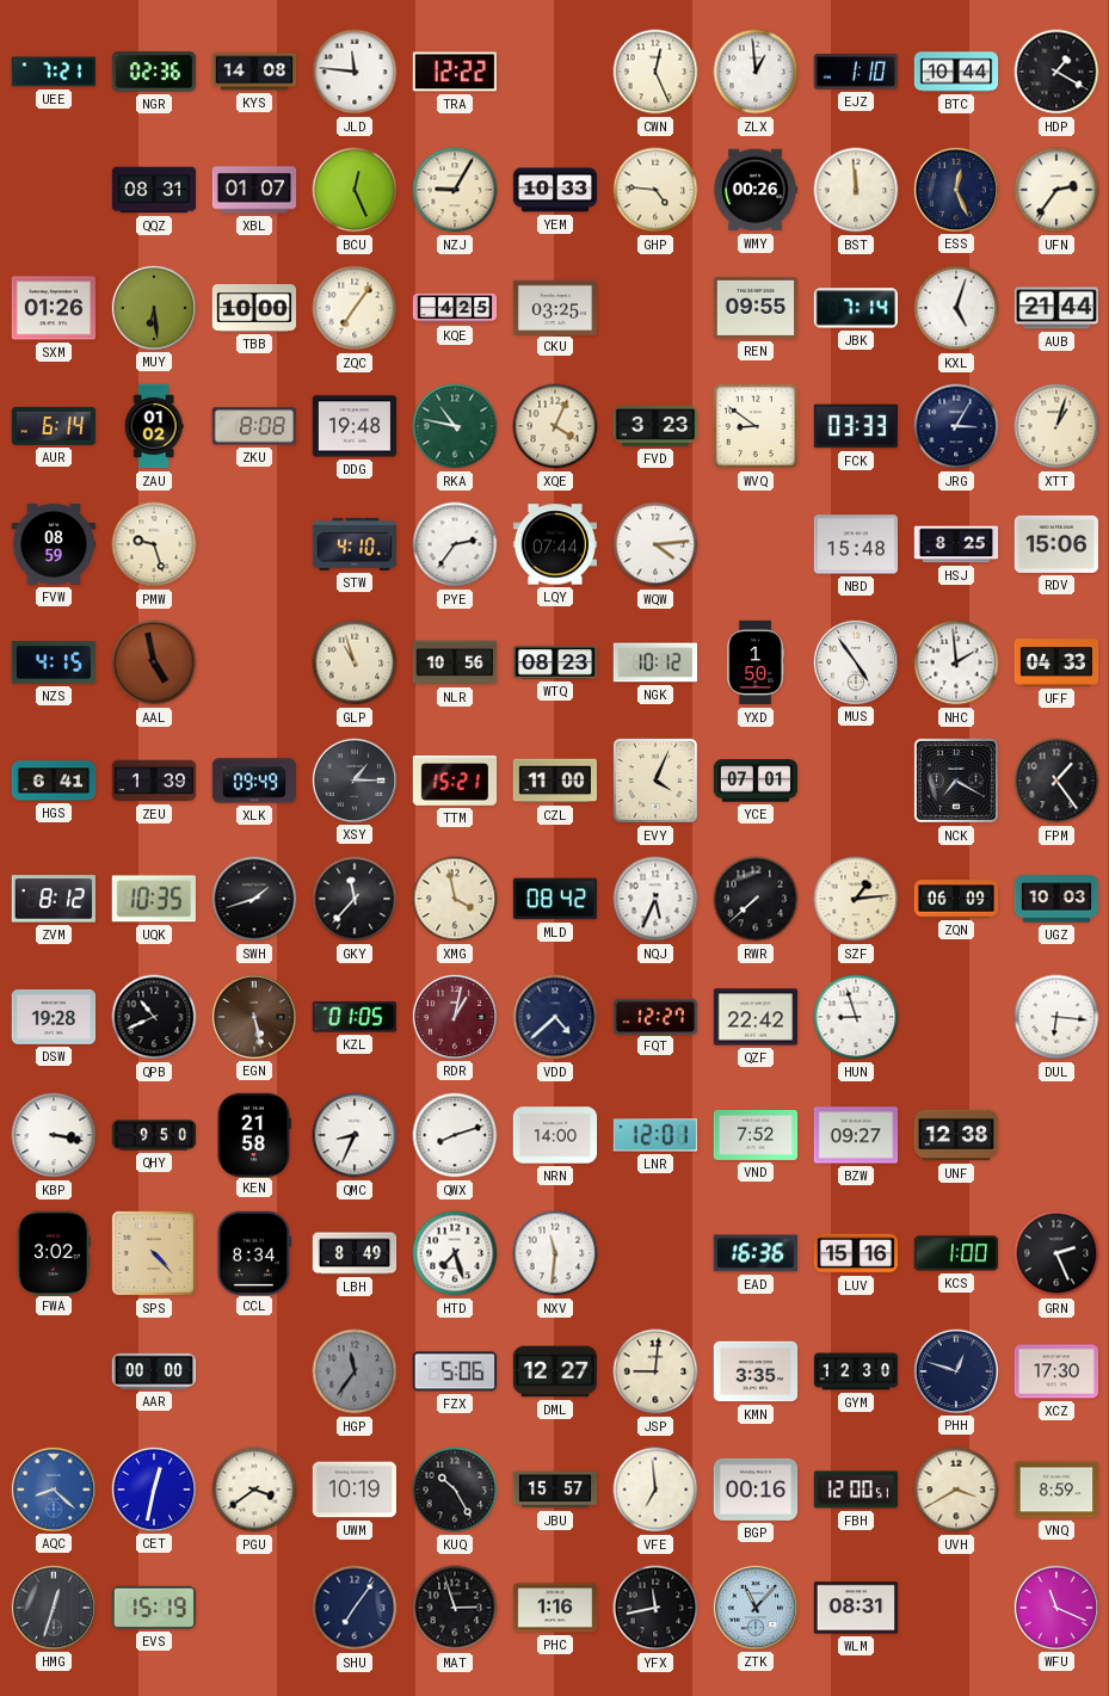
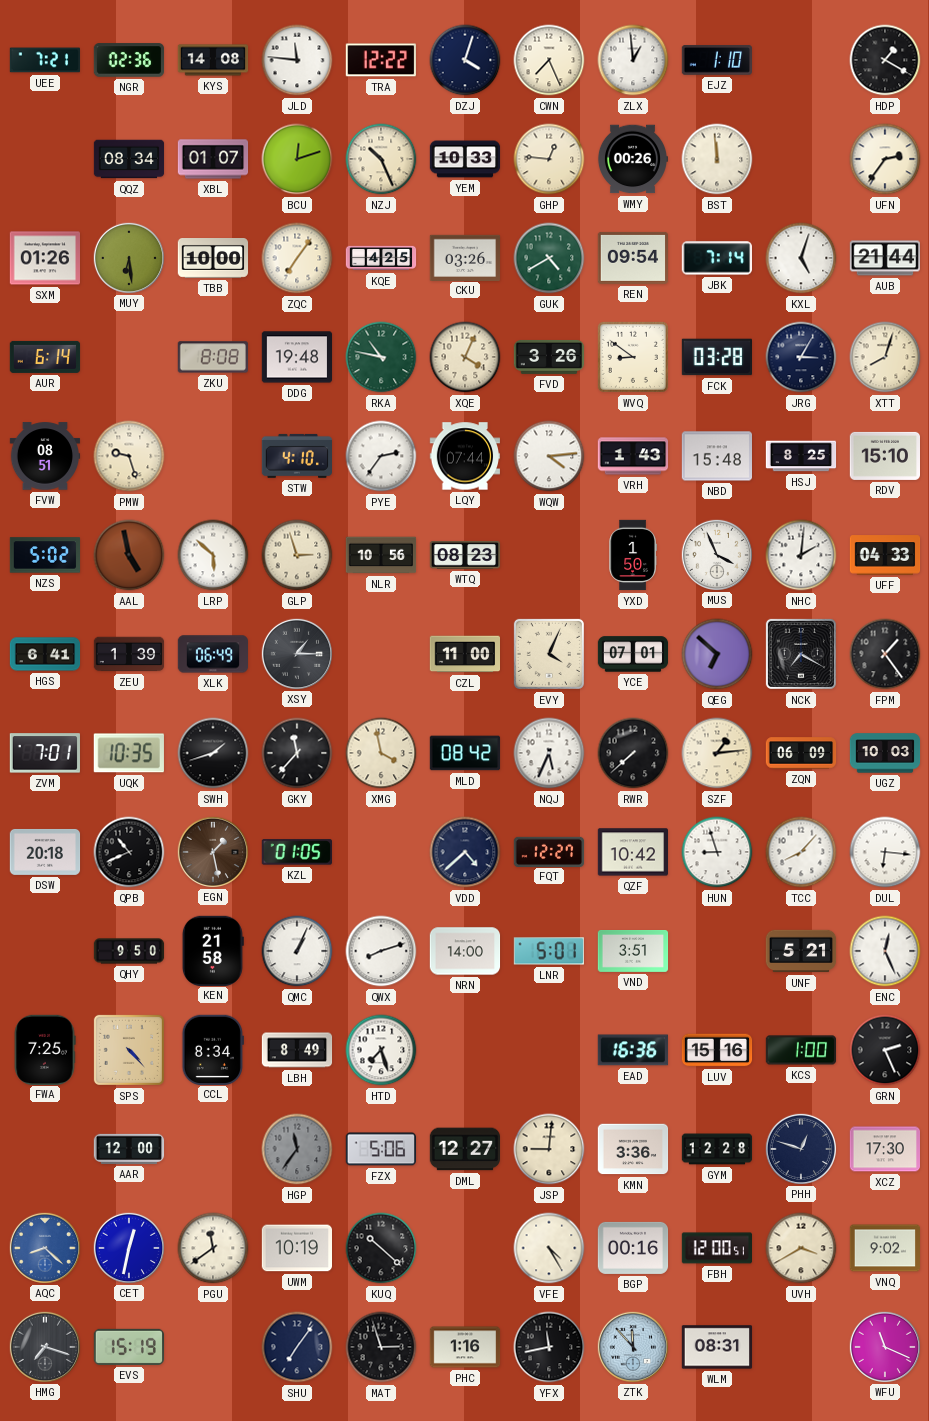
DZJ: none -> 4:03
CWN: 12:26 -> 7:26
BTC: 10:44 -> none
QQZ: 08:31 -> 08:34
BCU: 12:26 -> 12:12
NZJ: 9:05 -> 10:26
GHP: 4:46 -> 12:46
ESS: 12:26 -> none
CKU: 03:25 -> 03:26
GUK: none -> 4:40
REN: 09:55 -> 09:54
ZAU: 01:02 -> none
FVD: 3:23 -> 3:26
FCK: 03:33 -> 03:28
XTT: 1:03 -> 8:03
FVW: 08:59 -> 08:51
VRH: none -> 1:43
RDV: 15:06 -> 15:10
NZS: 4:15 -> 5:02
LRP: none -> 5:52
GLP: 10:57 -> 2:57
NGK: 10:12 -> none
MUS: 4:54 -> 3:56
NHC: 1:59 -> 2:01
XLK: 09:49 -> 06:49
TTM: 15:21 -> none
QEG: none -> 6:52
ZVM: 8:12 -> 7:01
DSW: 19:28 -> 20:18
EGN: 5:28 -> 1:28
RDR: 1:02 -> none
QZF: 22:42 -> 10:42
TCC: none -> 8:07
KBP: 3:17 -> none
QMC: 8:34 -> 1:04
LNR: 12:01 -> 5:01
VND: 7:52 -> 3:51
BZW: 09:27 -> none
UNF: 12:38 -> 5:21
ENC: none -> 12:26
FWA: 3:02 -> 7:25
NXV: 11:31 -> none
AAR: 00:00 -> 12:00
KMN: 3:35 -> 3:36
GYM: 12:30 -> 12:28
PGU: 3:39 -> 11:39
KUQ: 10:25 -> 10:22
JBU: 15:57 -> none
VFE: 6:59 -> 4:25
VNQ: 8:59 -> 9:02
HMG: 12:33 -> 7:18
ZTK: 11:07 -> 11:53
